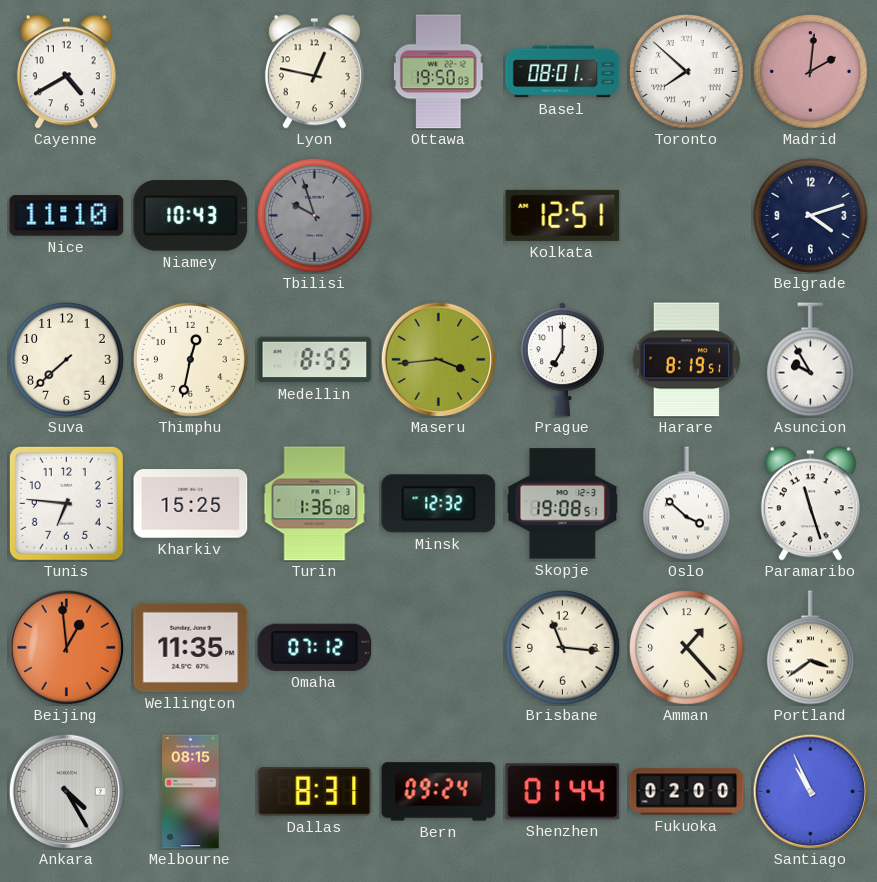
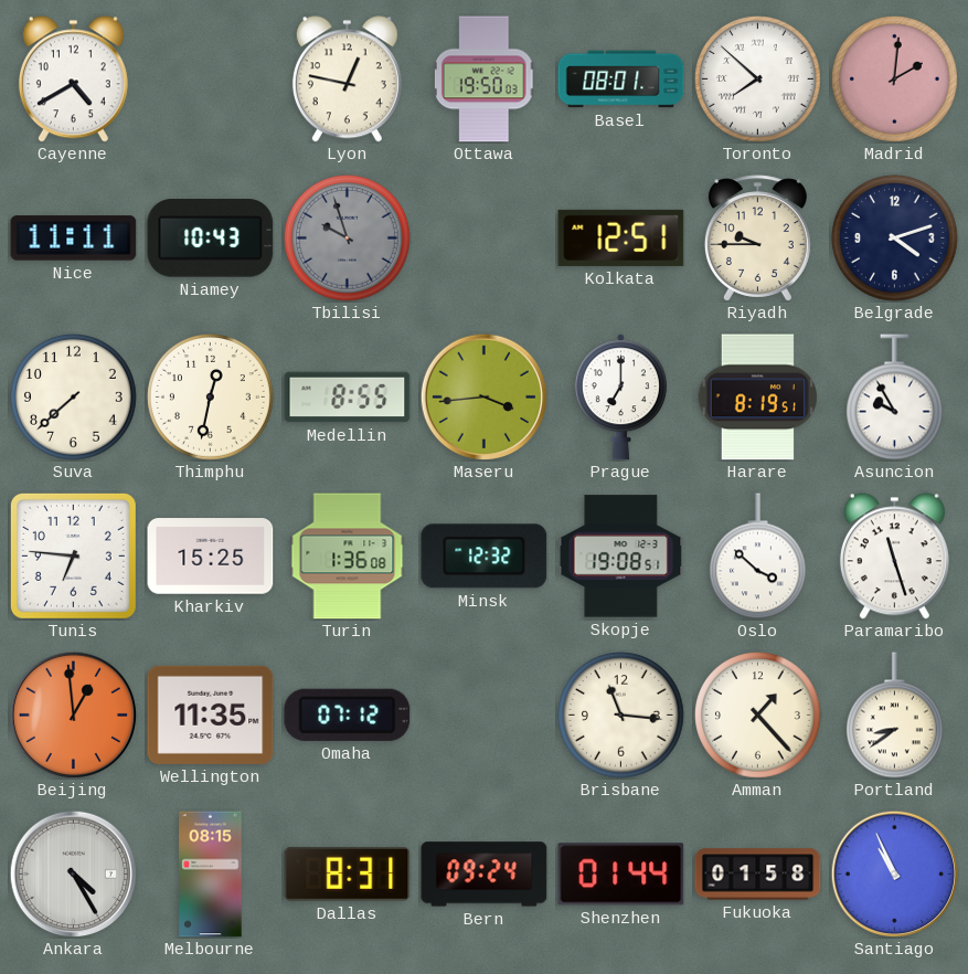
Nice: 11:10 -> 11:11
Riyadh: none -> 9:45
Portland: 3:39 -> 8:39
Fukuoka: 02:00 -> 01:58
